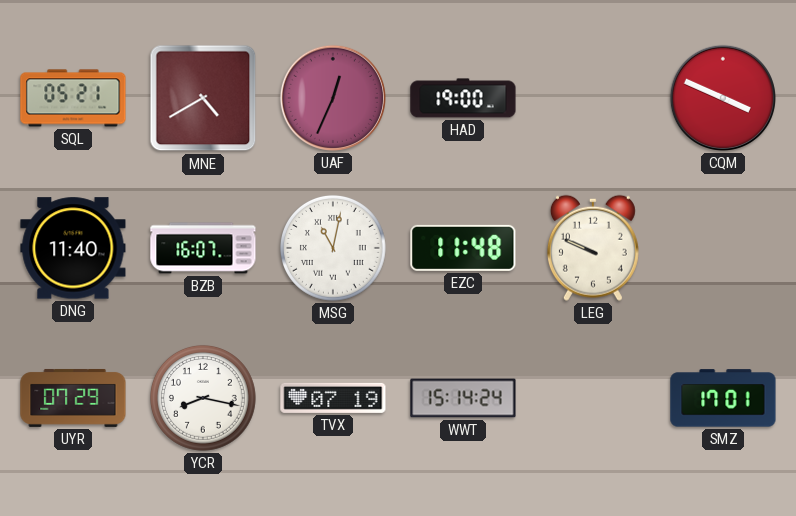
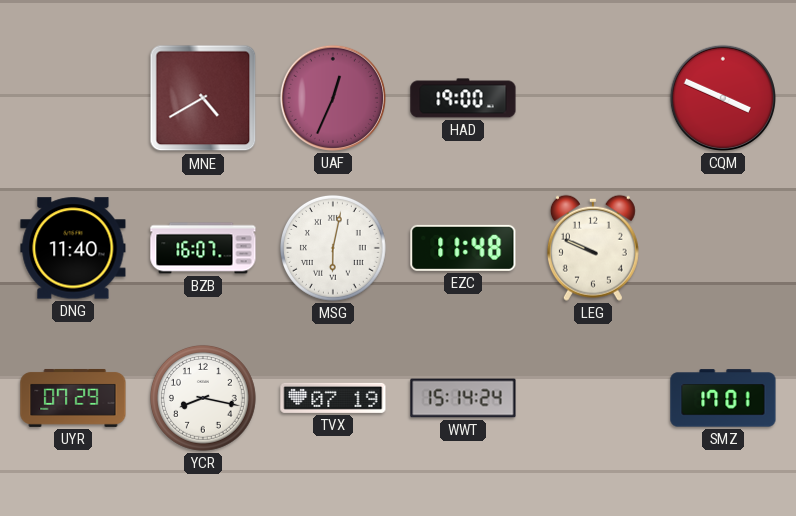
SQL: 05:21 -> none
MSG: 11:02 -> 6:02
